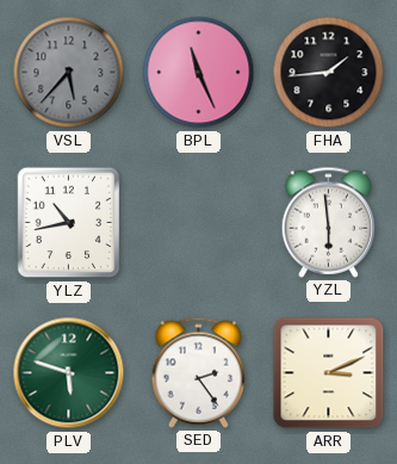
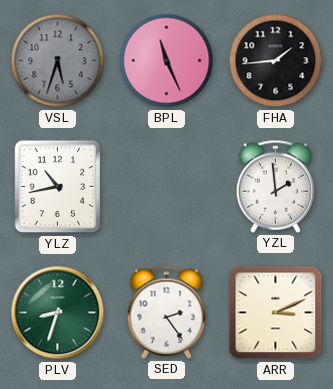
VSL: 5:37 -> 5:33
YZL: 5:59 -> 1:59
PLV: 5:48 -> 8:33
